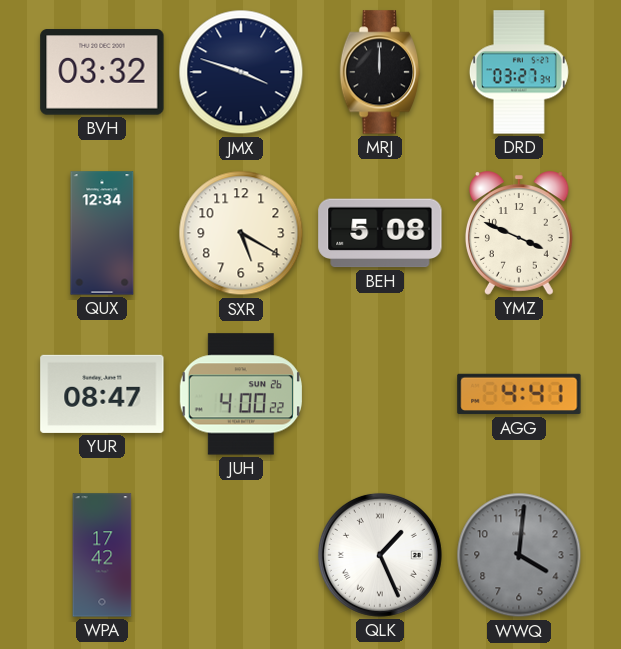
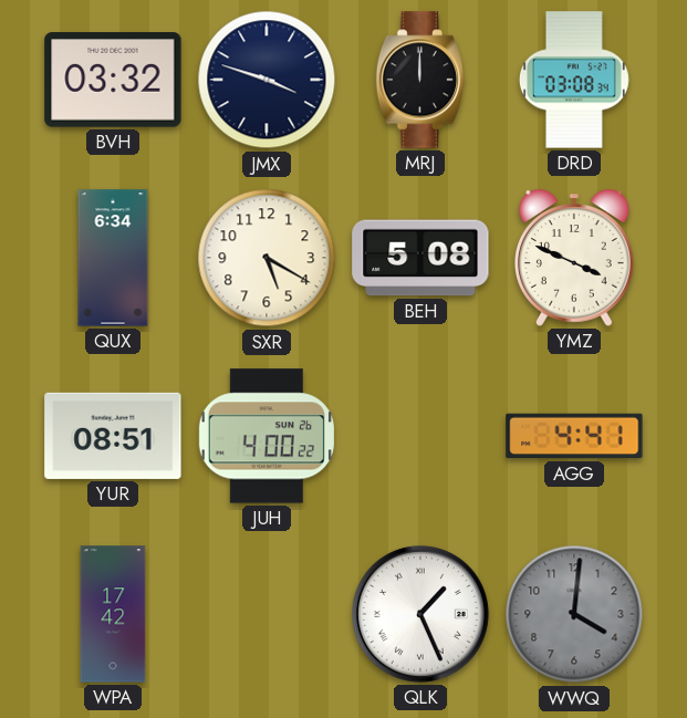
DRD: 03:27 -> 03:08
QUX: 12:34 -> 6:34
YUR: 08:47 -> 08:51
